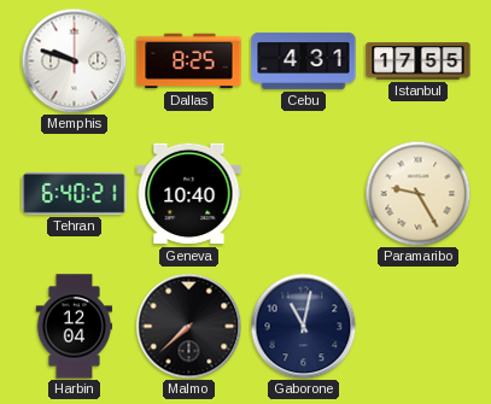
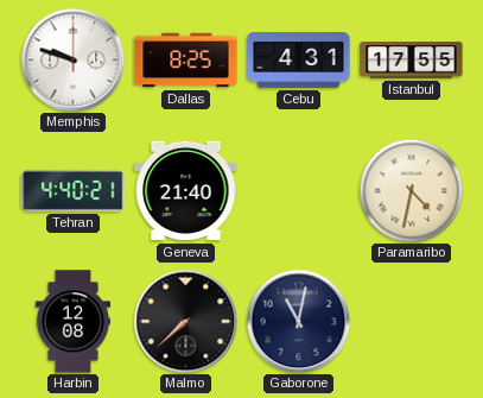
Tehran: 6:40 -> 4:40
Geneva: 10:40 -> 21:40
Paramaribo: 9:25 -> 4:32
Harbin: 12:04 -> 12:08
